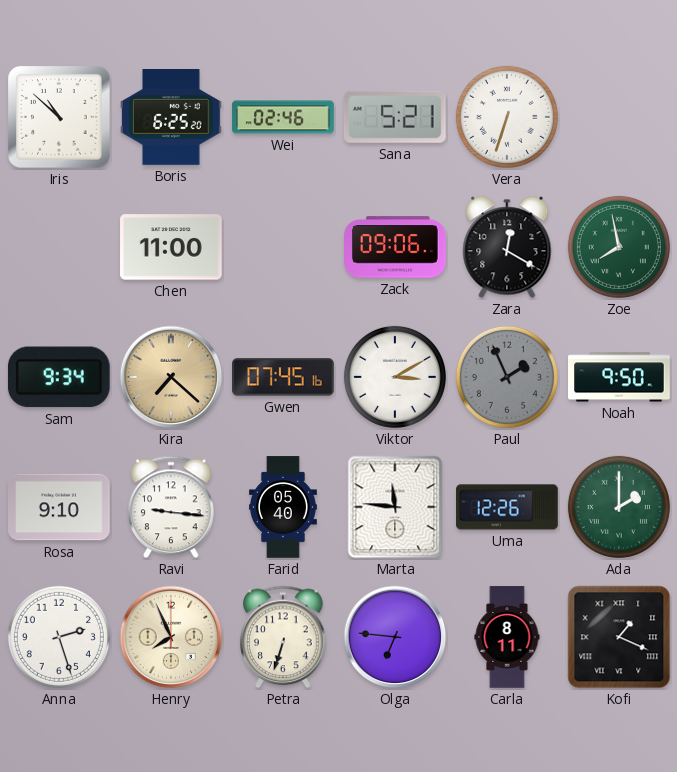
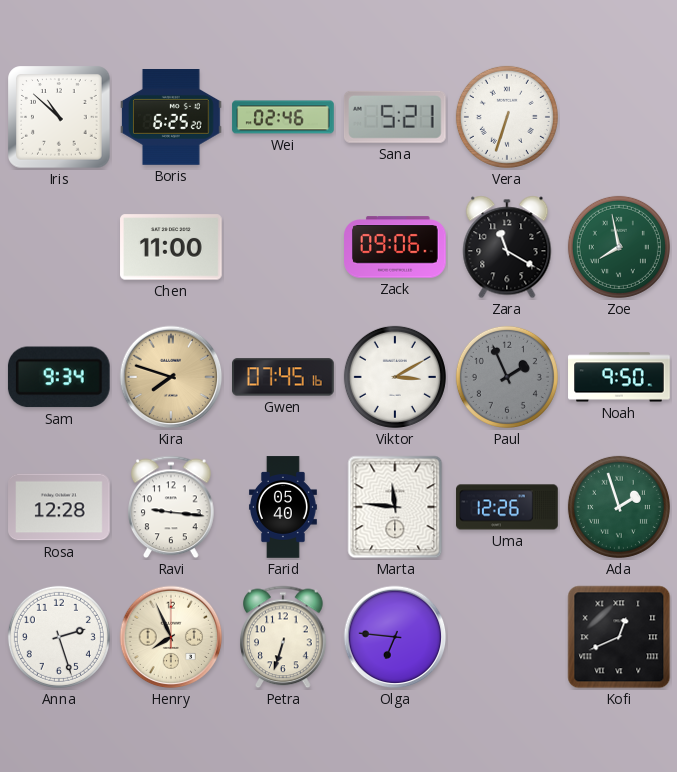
Zara: 12:20 -> 11:20
Kira: 7:22 -> 7:48
Rosa: 9:10 -> 12:28
Ada: 2:00 -> 1:57
Carla: 8:11 -> none
Kofi: 1:19 -> 12:41
